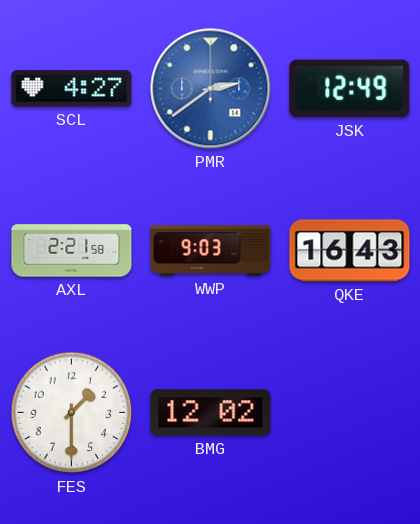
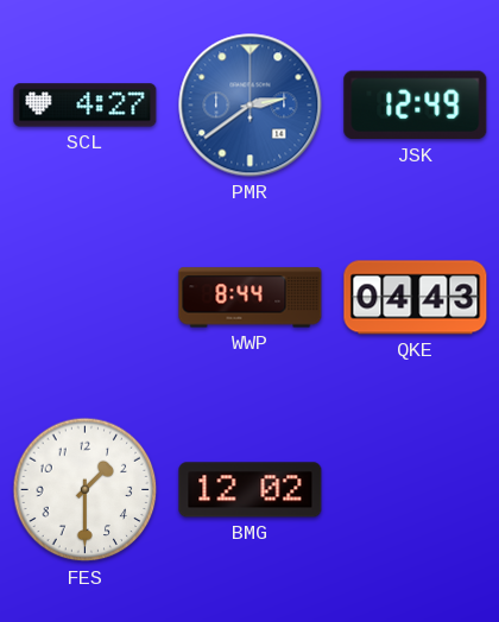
AXL: 2:21 -> none
WWP: 9:03 -> 8:44
QKE: 16:43 -> 04:43
